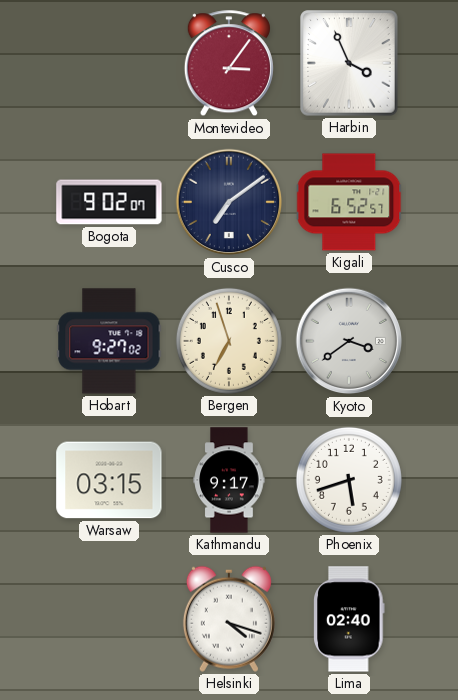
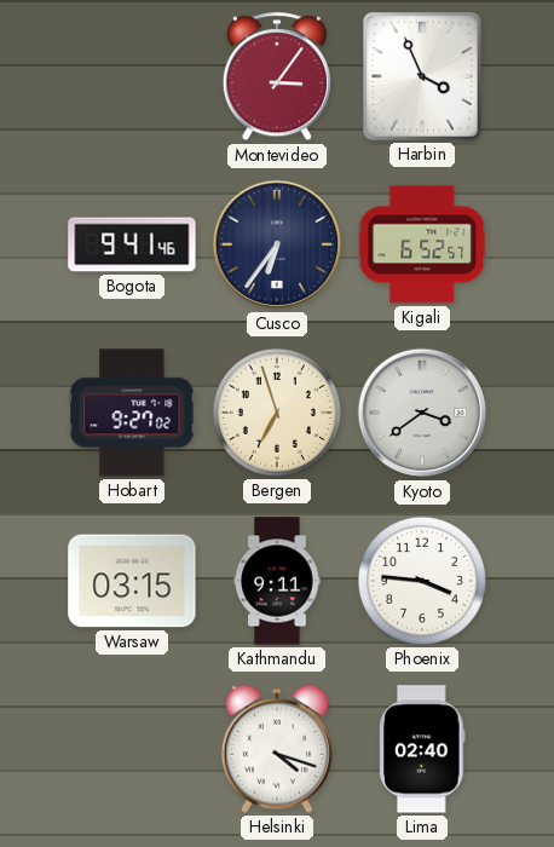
Bogota: 9:02 -> 9:41
Cusco: 7:09 -> 6:36
Kathmandu: 9:17 -> 9:11
Phoenix: 5:42 -> 3:46
